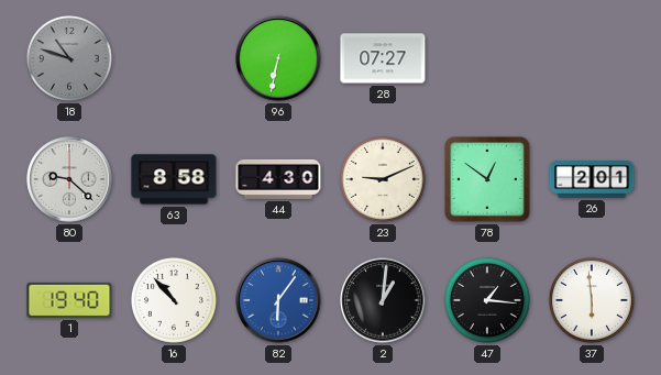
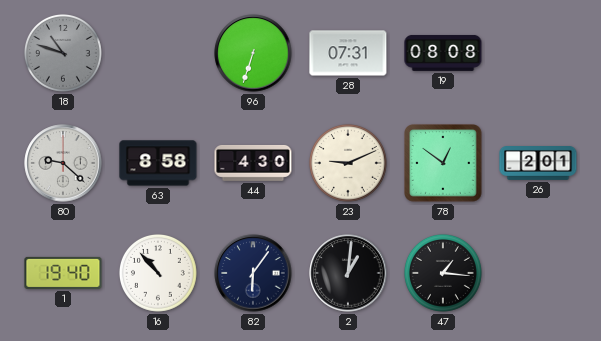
96: 6:32 -> 6:33
28: 07:27 -> 07:31
19: none -> 08:08
82 dial: blue -> navy
37: 5:59 -> none
